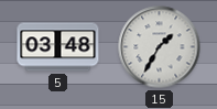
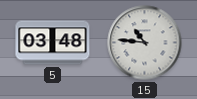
15: 1:35 -> 10:46
